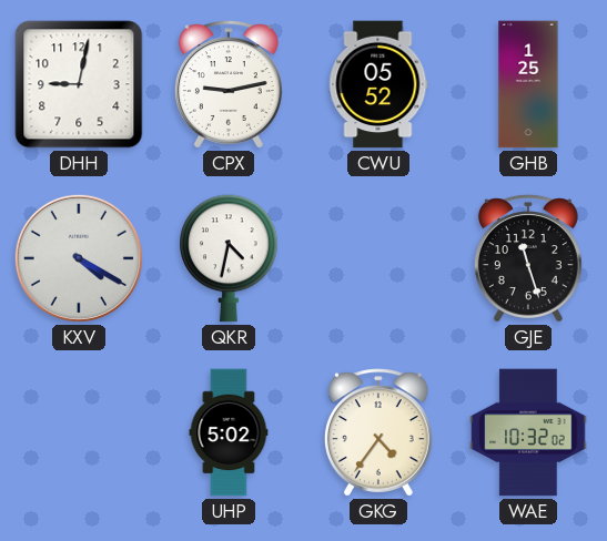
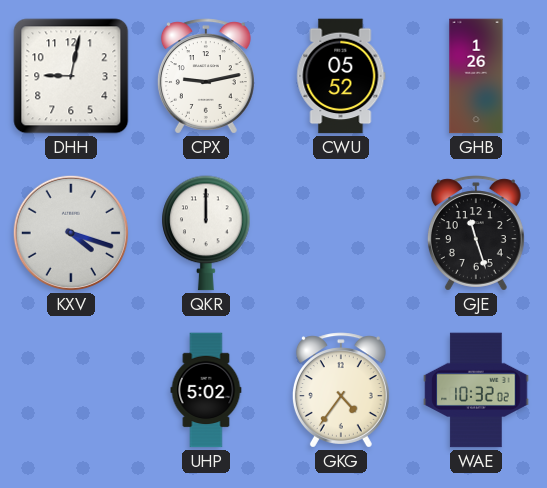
GHB: 1:25 -> 1:26
KXV: 4:20 -> 4:18
QKR: 4:32 -> 12:00
